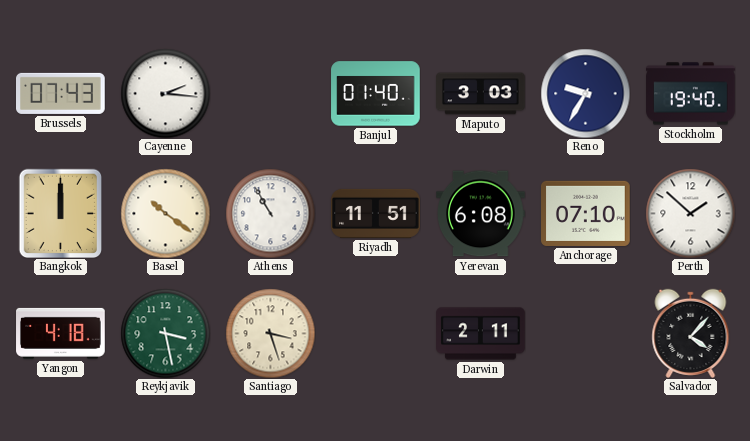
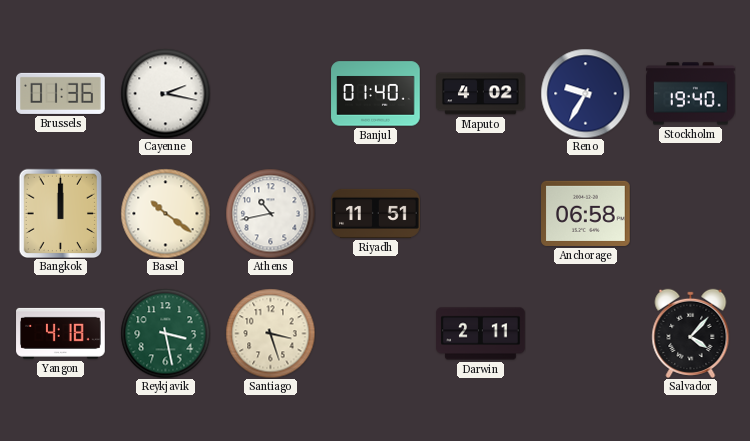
Brussels: 07:43 -> 01:36
Cayenne: 2:16 -> 2:17
Maputo: 3:03 -> 4:02
Athens: 10:55 -> 10:43
Yerevan: 6:08 -> none
Anchorage: 07:10 -> 06:58
Perth: 1:52 -> none
